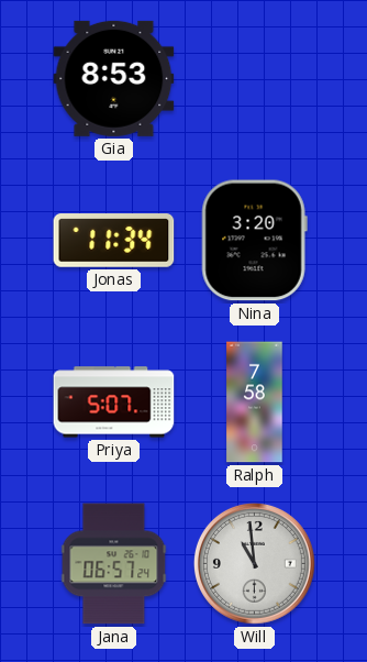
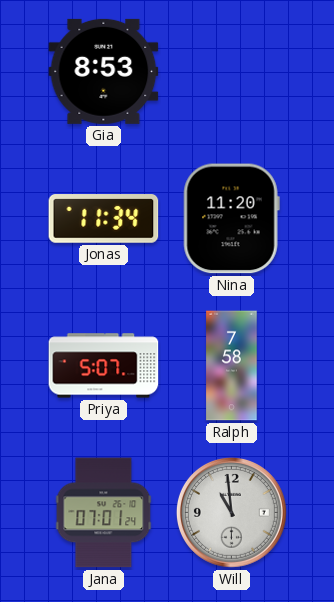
Nina: 3:20 -> 11:20
Jana: 06:57 -> 07:01
